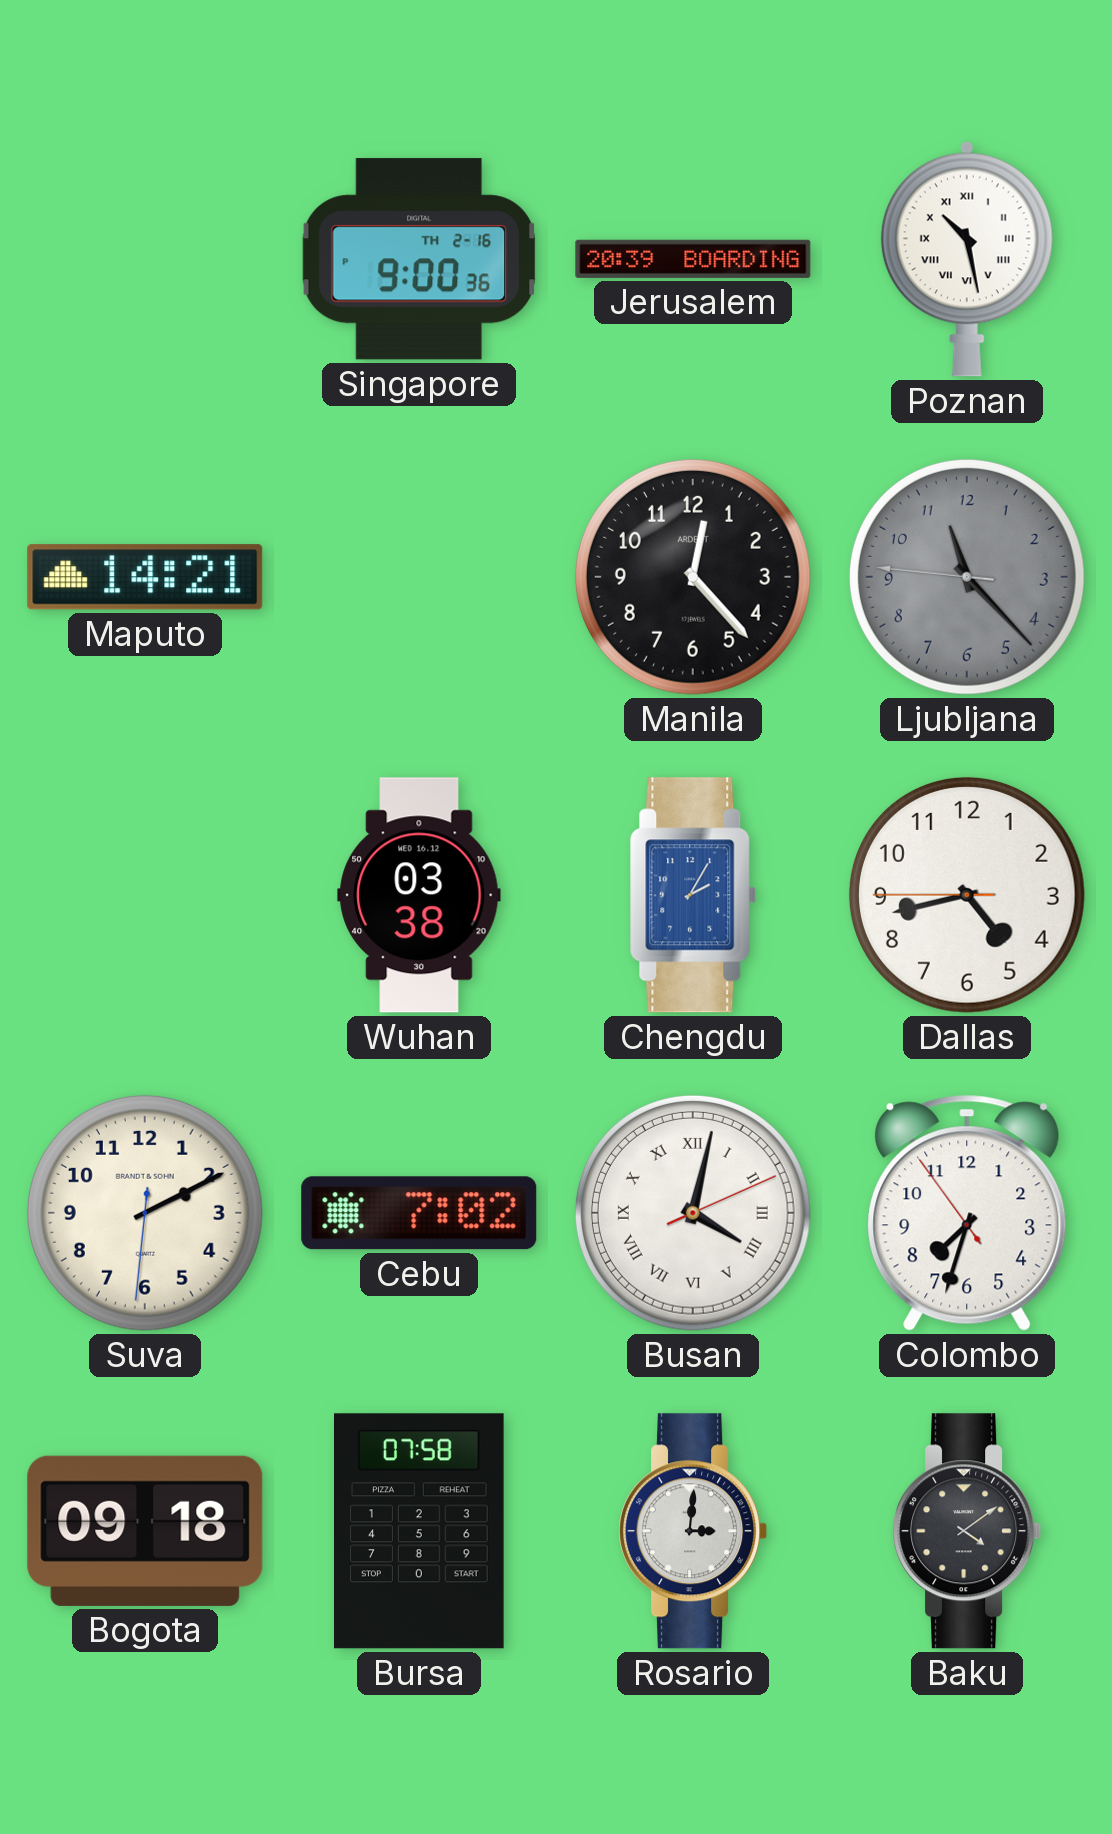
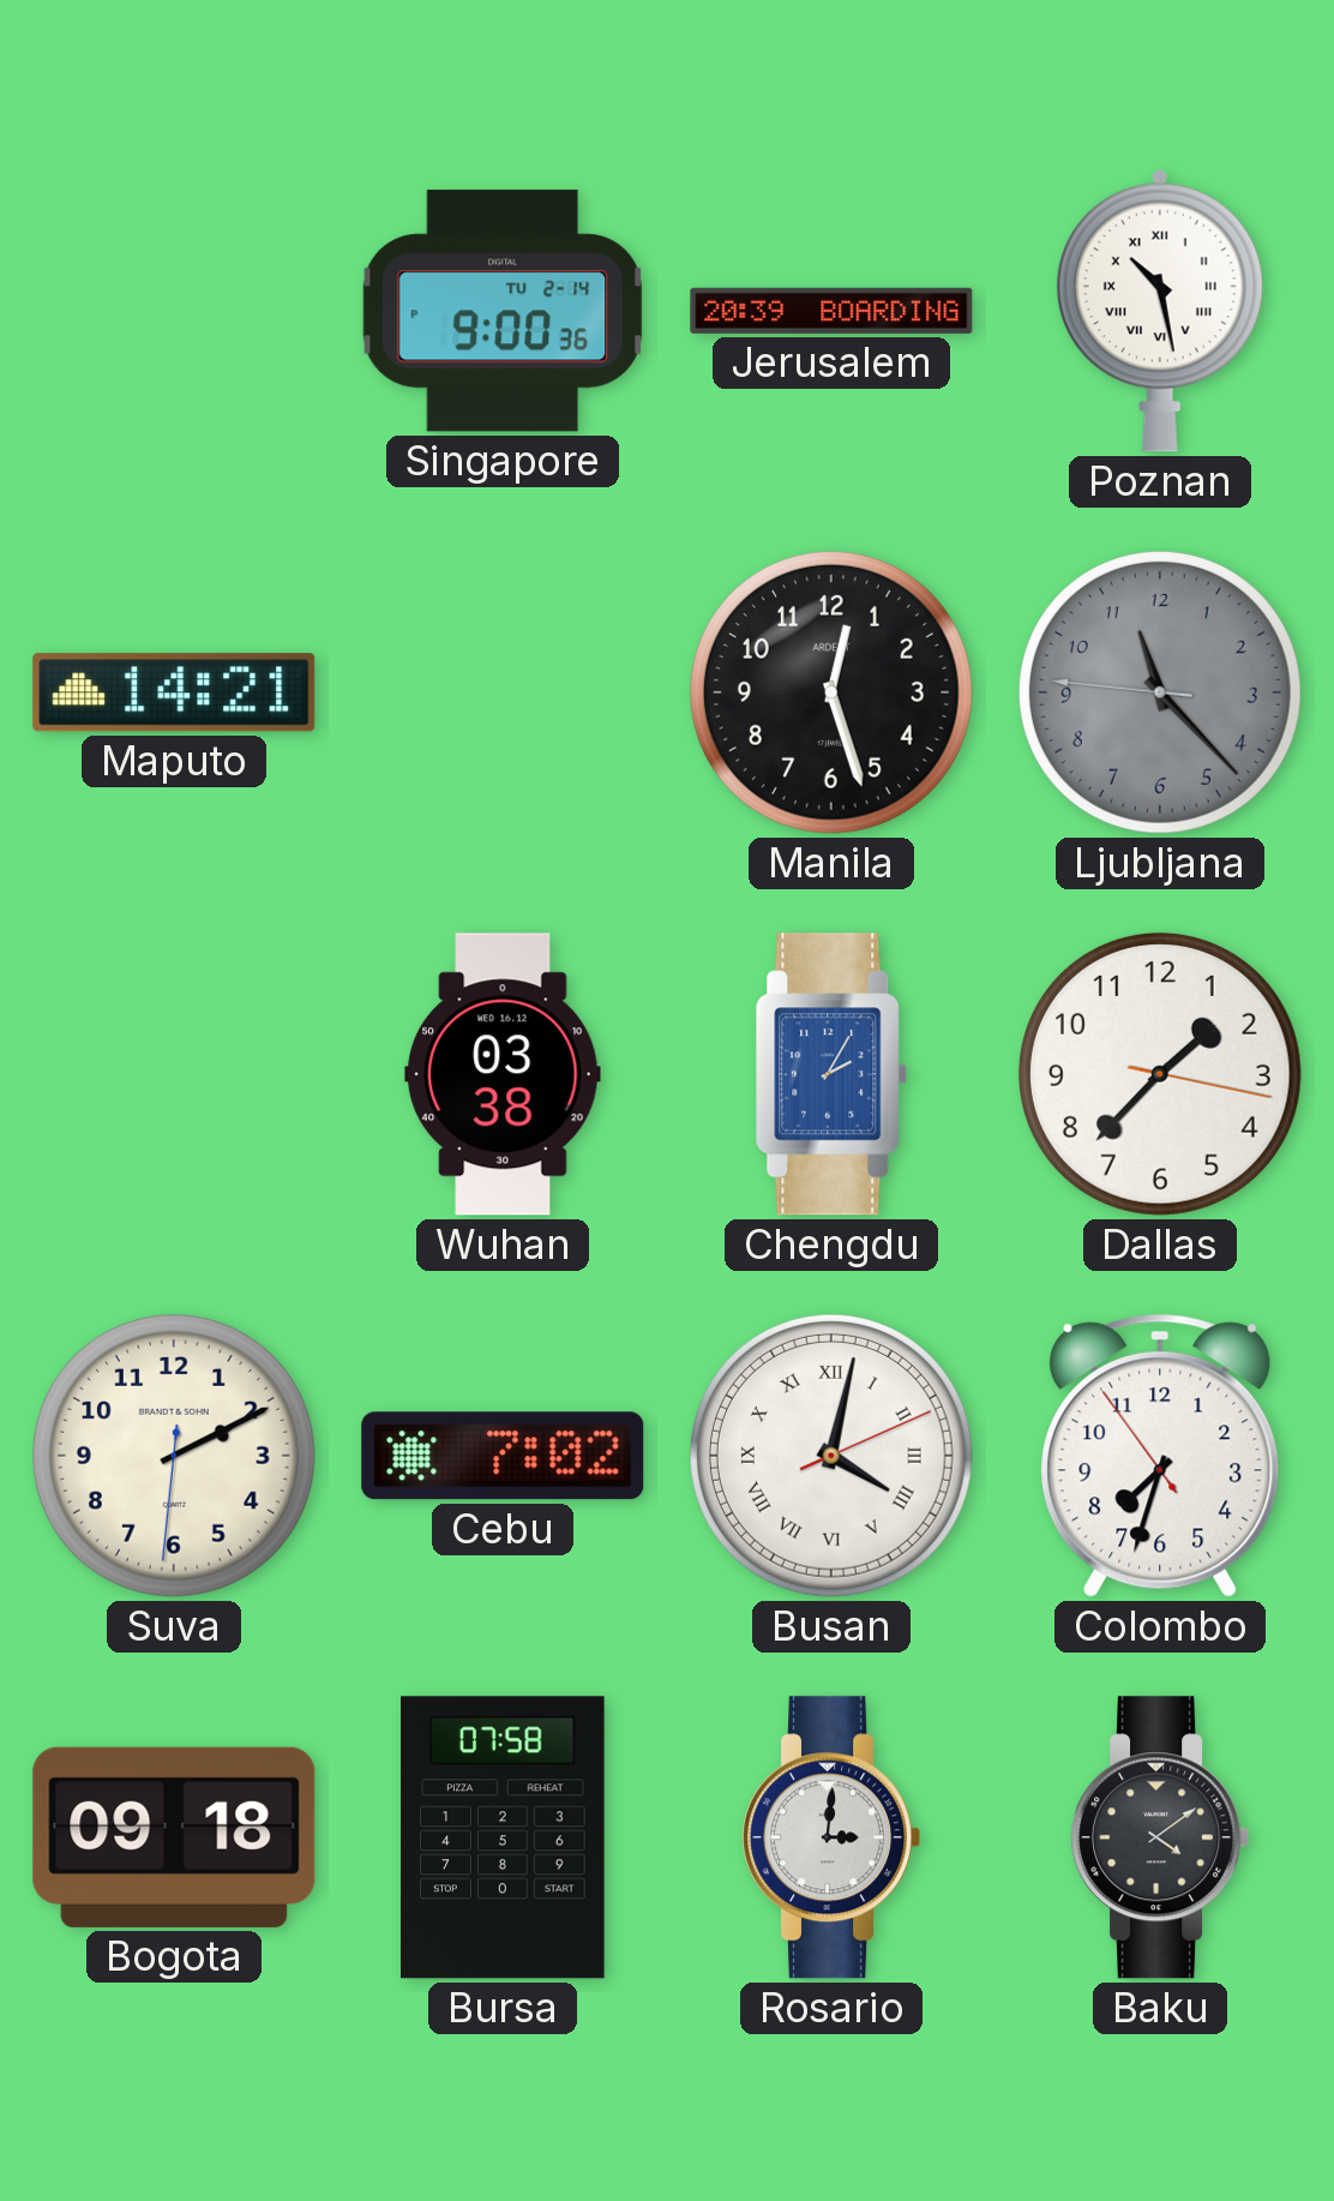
Singapore date: TH 2-16 -> TU 2-14
Manila: 12:23 -> 12:27
Dallas: 4:42 -> 1:37
